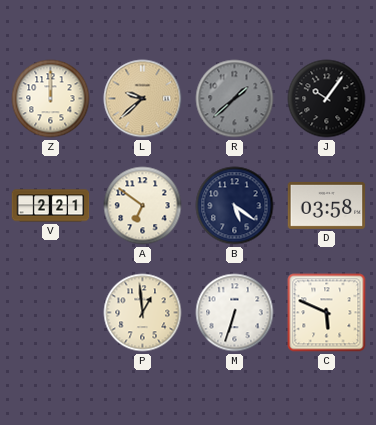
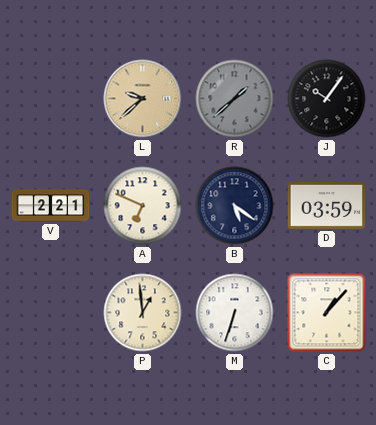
Z: 12:00 -> none
A: 6:51 -> 6:49
D: 03:58 -> 03:59
C: 5:49 -> 1:07
